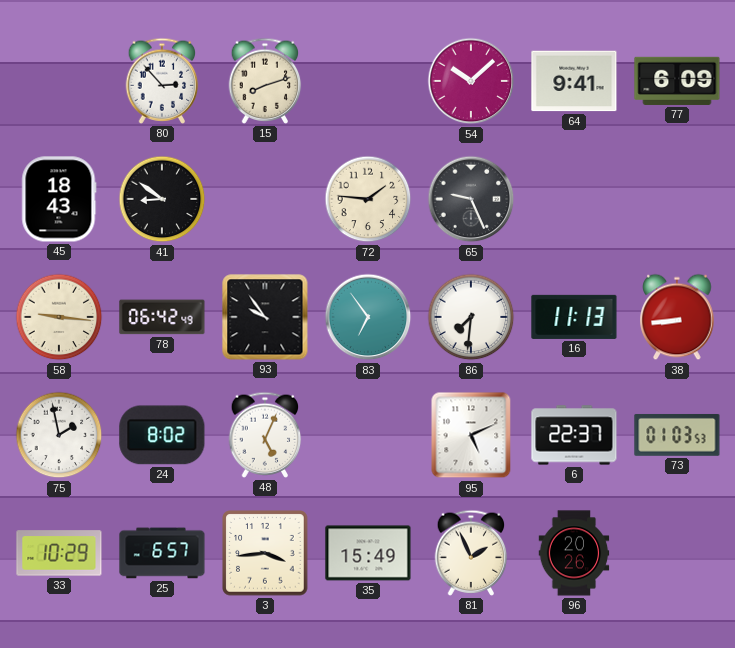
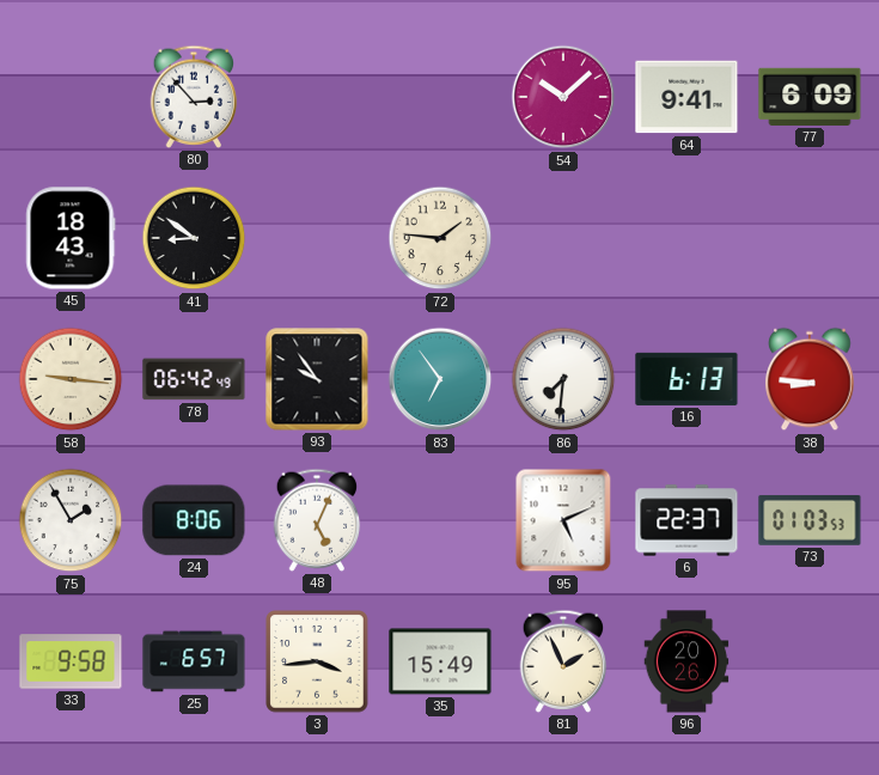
15: 8:12 -> none
65: 9:26 -> none
16: 11:13 -> 6:13
38: 8:44 -> 8:46
75: 1:58 -> 1:55
24: 8:02 -> 8:06
33: 10:29 -> 9:58
